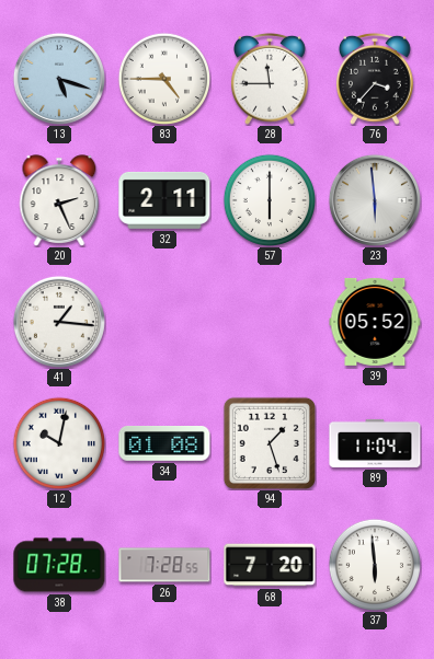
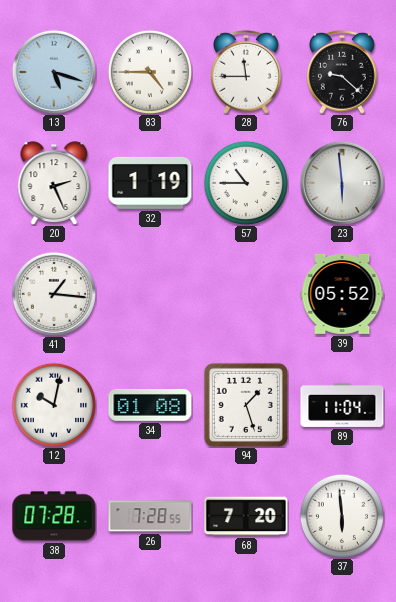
76: 3:37 -> 9:22
32: 2:11 -> 1:19
57: 6:00 -> 10:45
